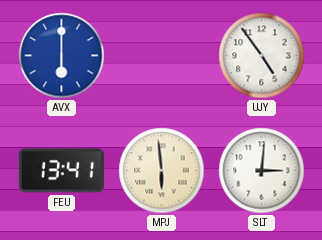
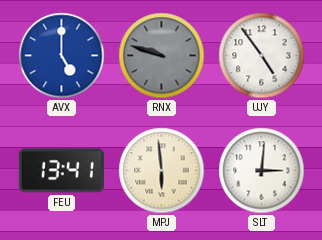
AVX: 6:00 -> 5:00
RNX: none -> 9:48
